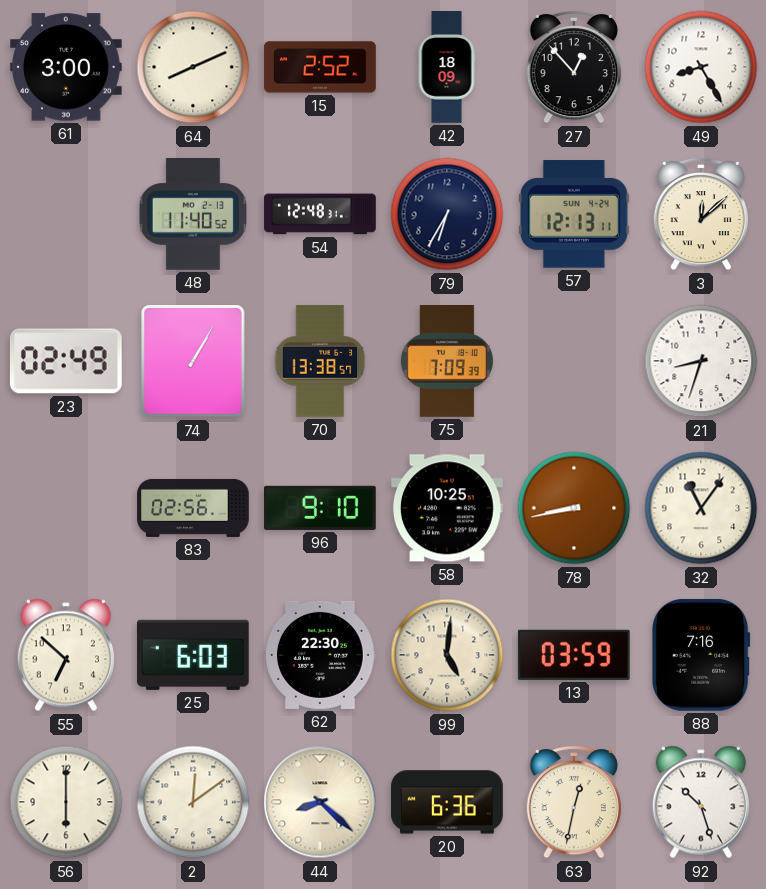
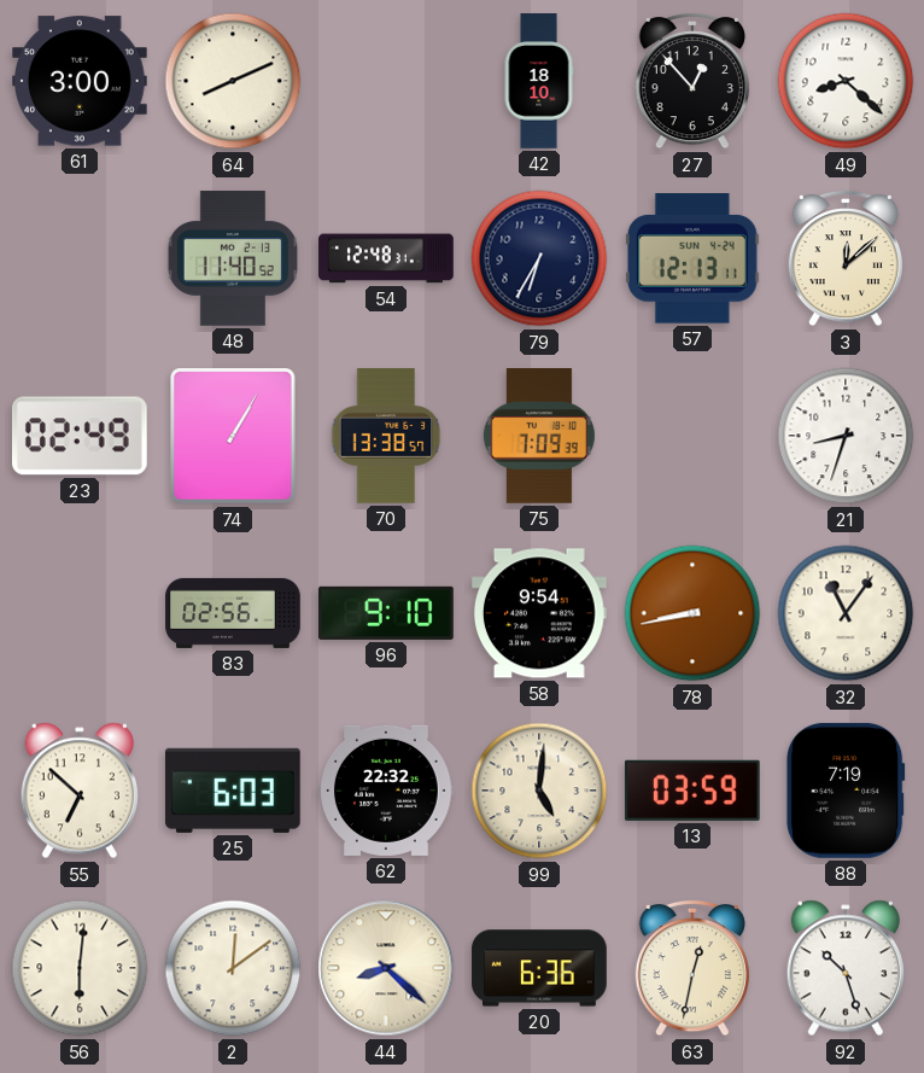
15: 2:52 -> none
42: 18:09 -> 18:10
49: 8:25 -> 8:22
58: 10:25 -> 9:54
62: 22:30 -> 22:32
88: 7:16 -> 7:19
56: 6:00 -> 6:01
